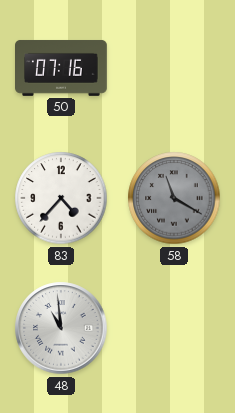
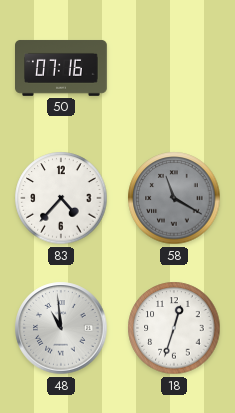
18: none -> 12:33
